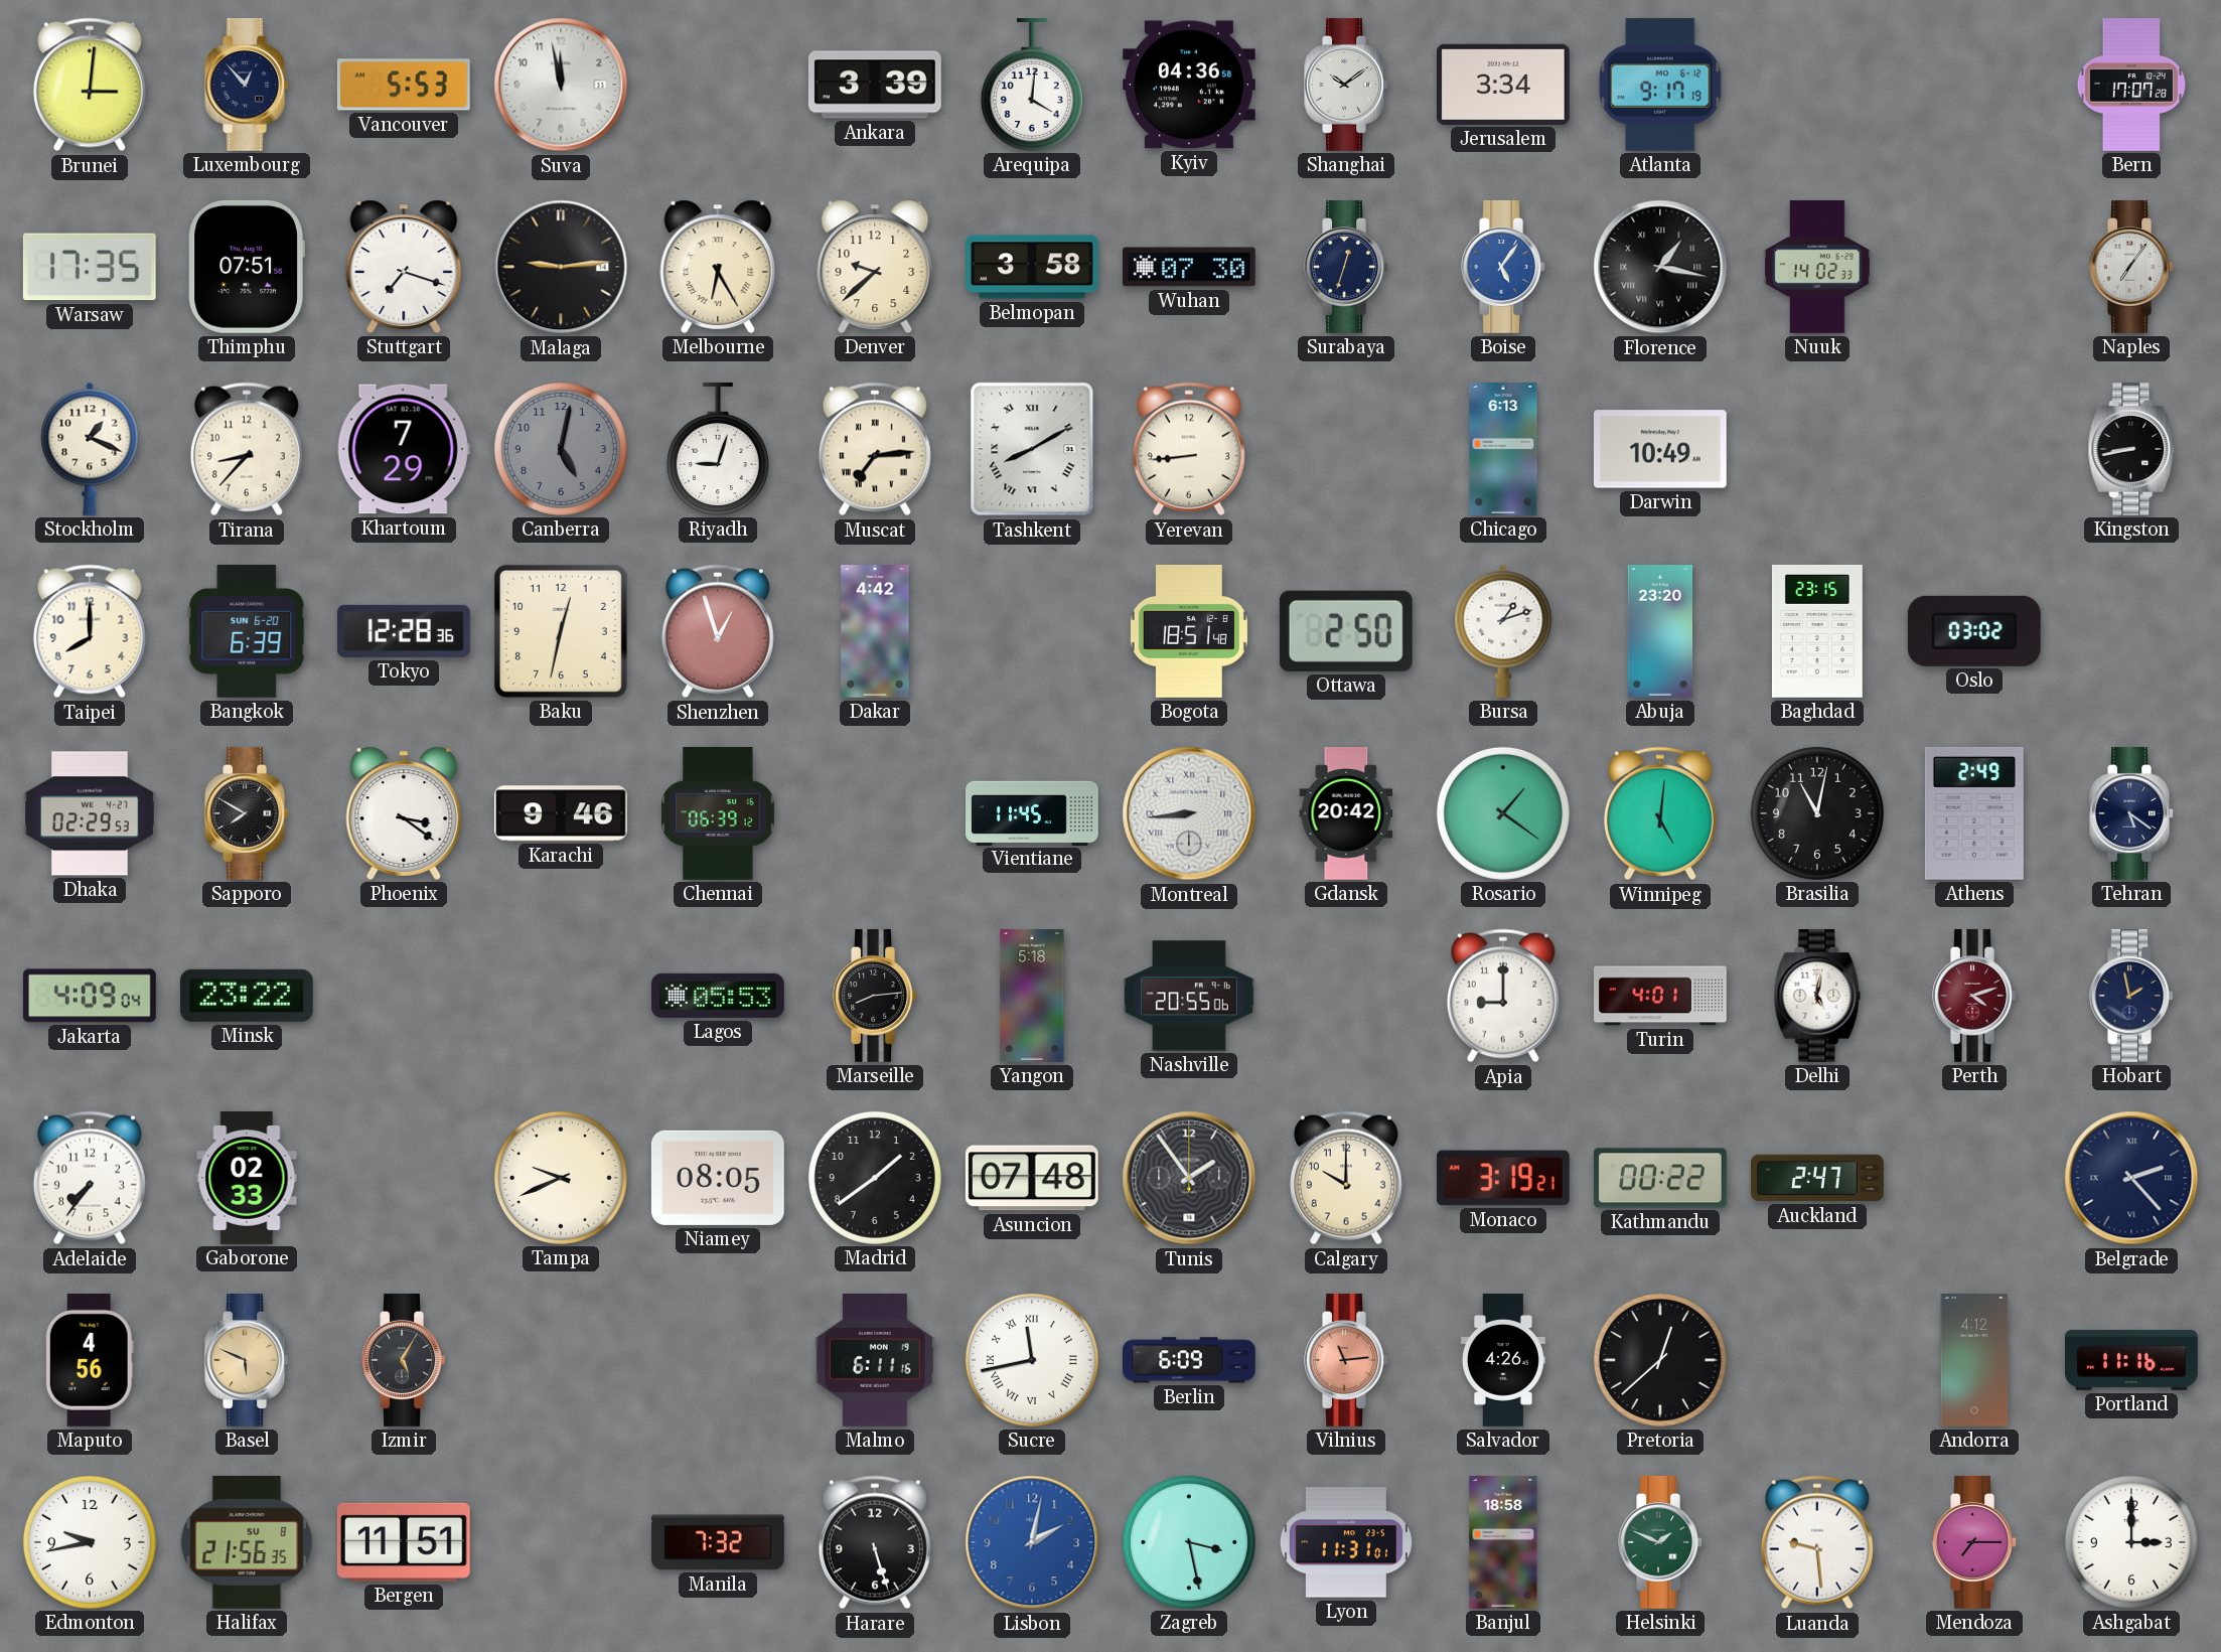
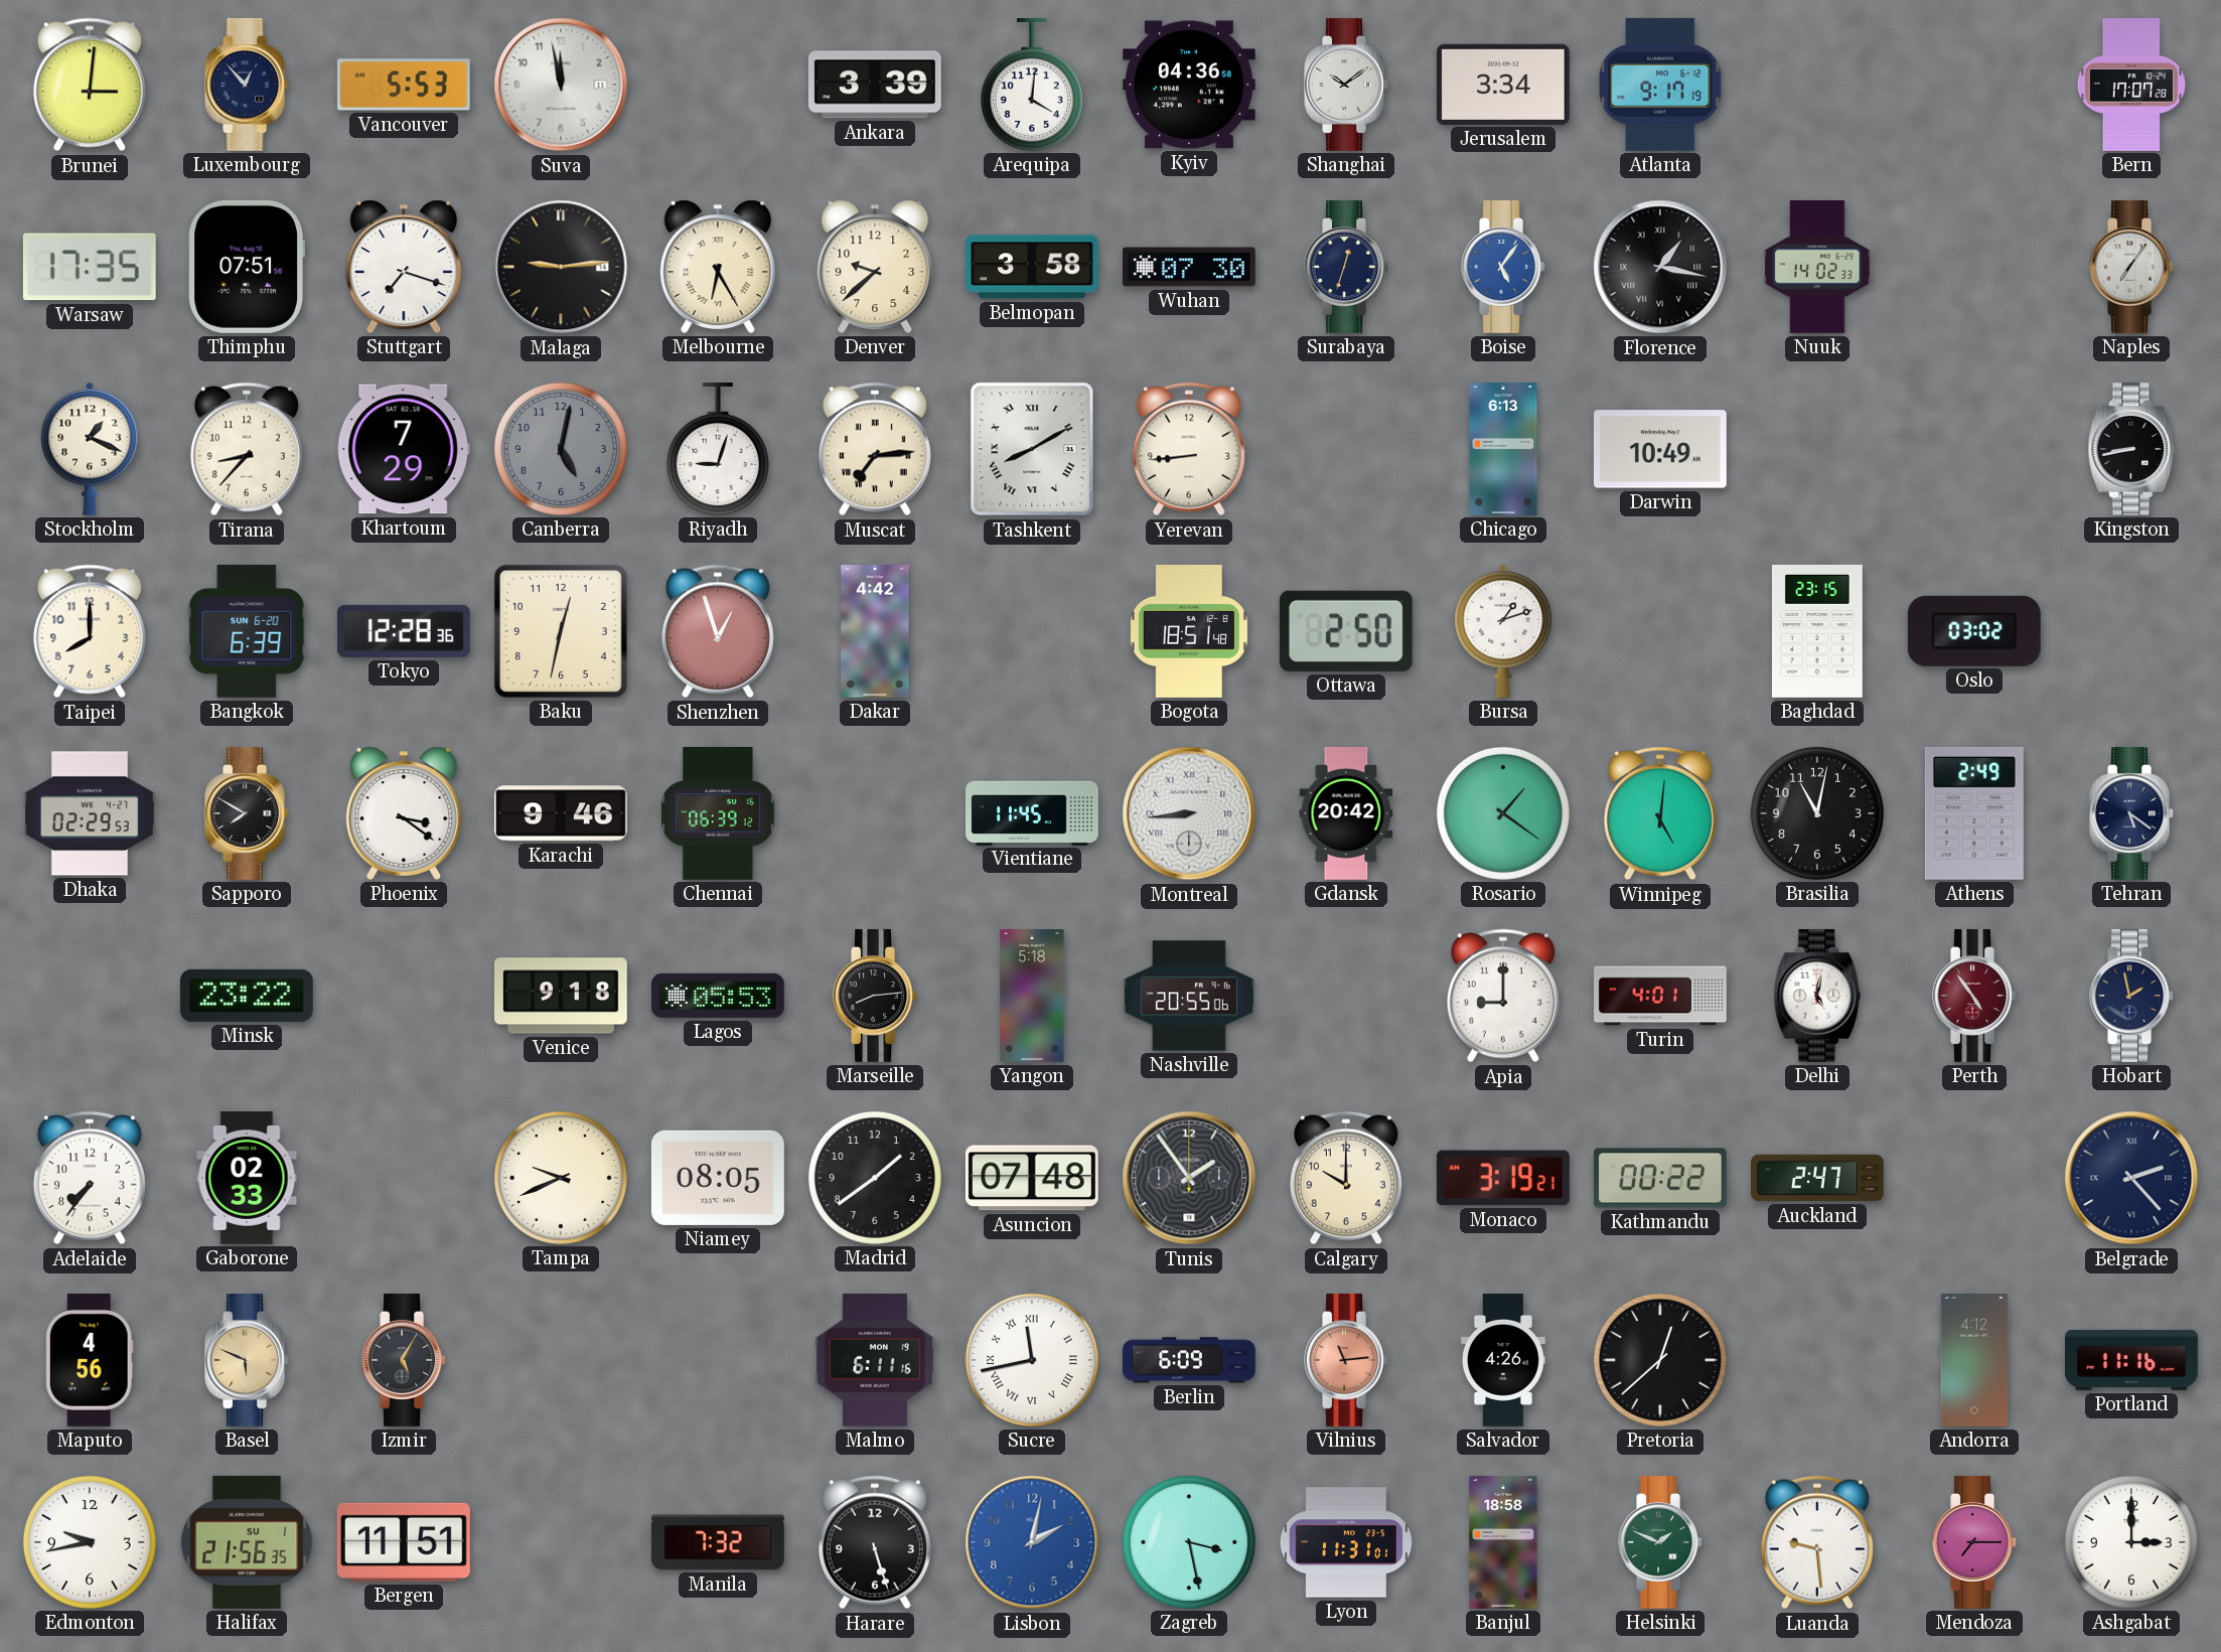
Abuja: 23:20 -> none
Jakarta: 4:09 -> none
Venice: none -> 9:18
Perth: 4:12 -> 4:54
Halifax date: SU 8 -> SU 1
